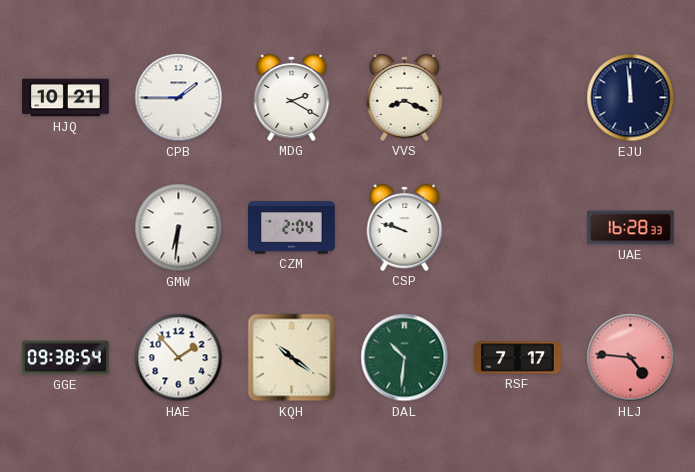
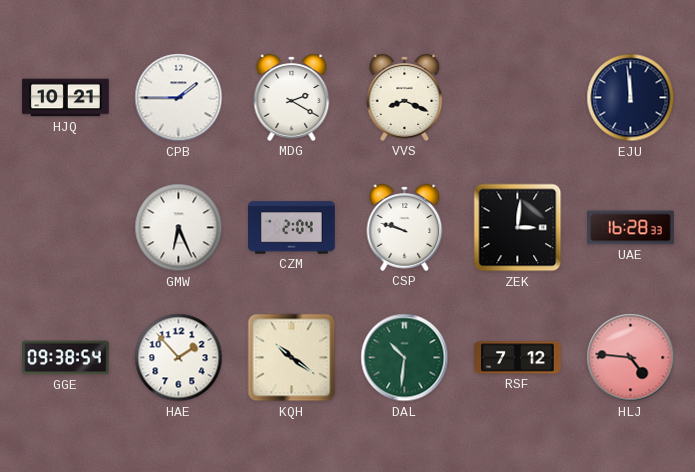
GMW: 6:31 -> 6:26
ZEK: none -> 3:01
RSF: 7:17 -> 7:12
